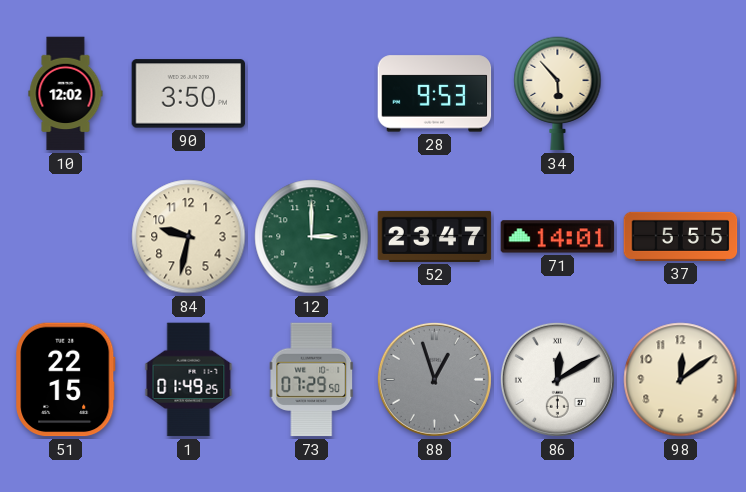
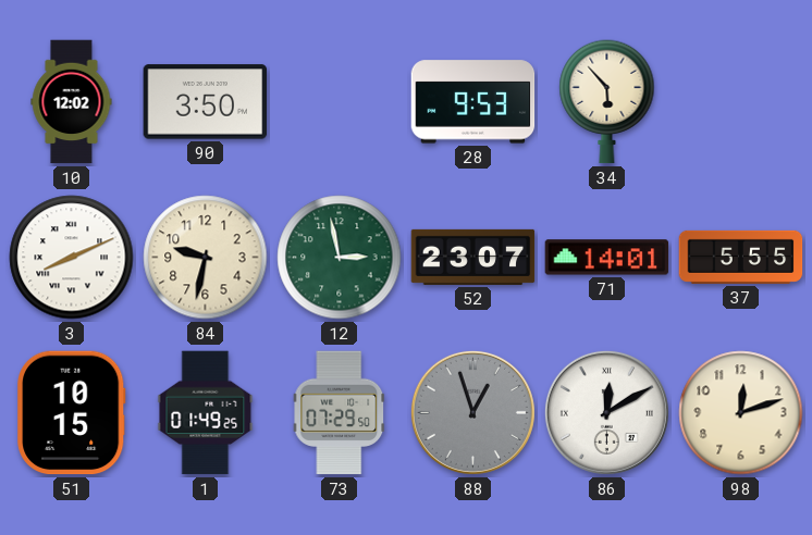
3: none -> 8:11
12: 3:00 -> 2:58
52: 23:47 -> 23:07
51: 22:15 -> 10:15
98: 12:09 -> 12:12
